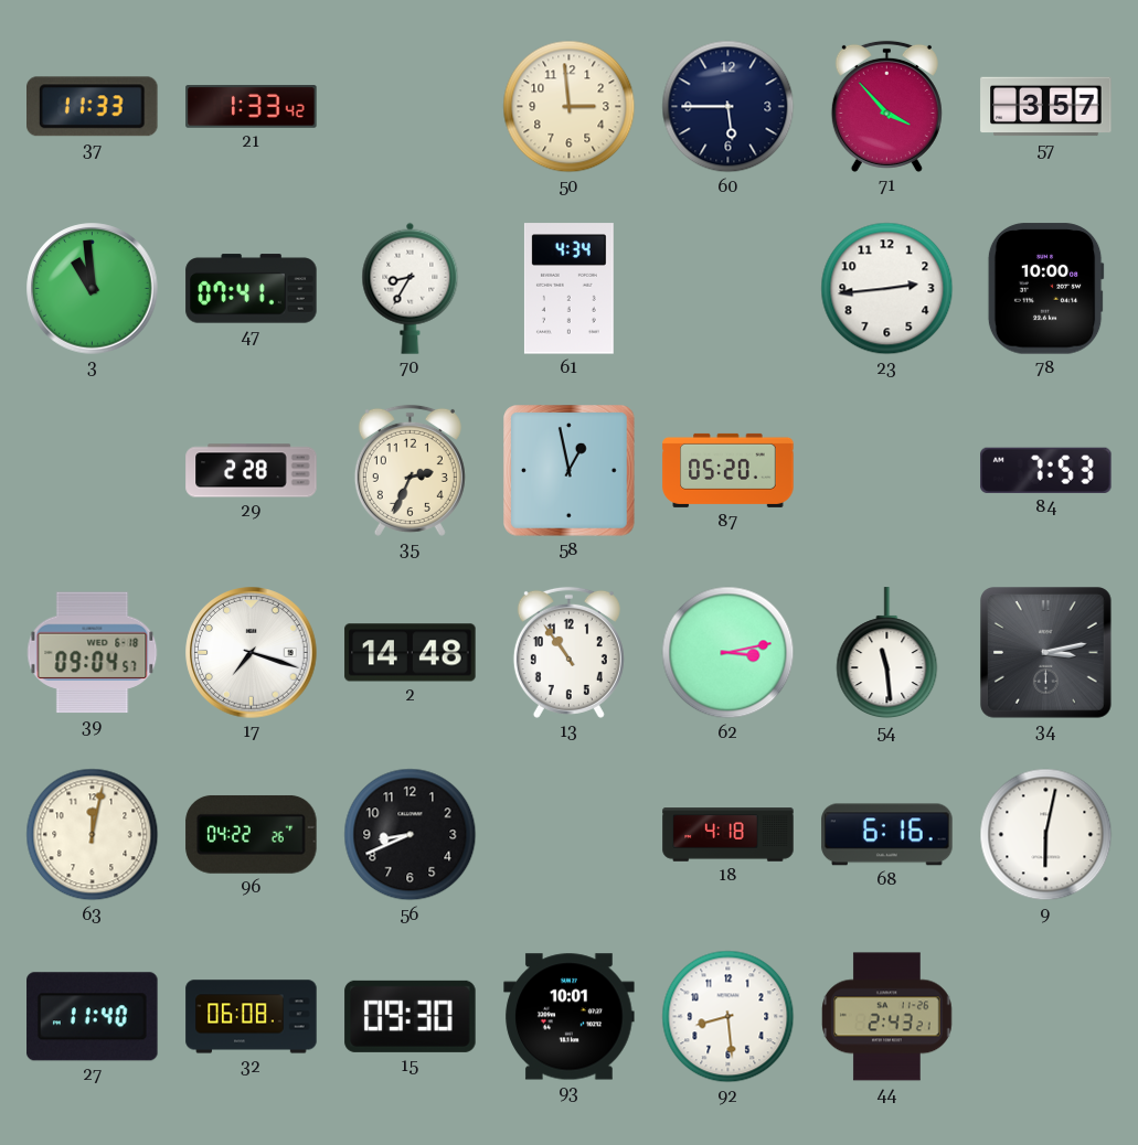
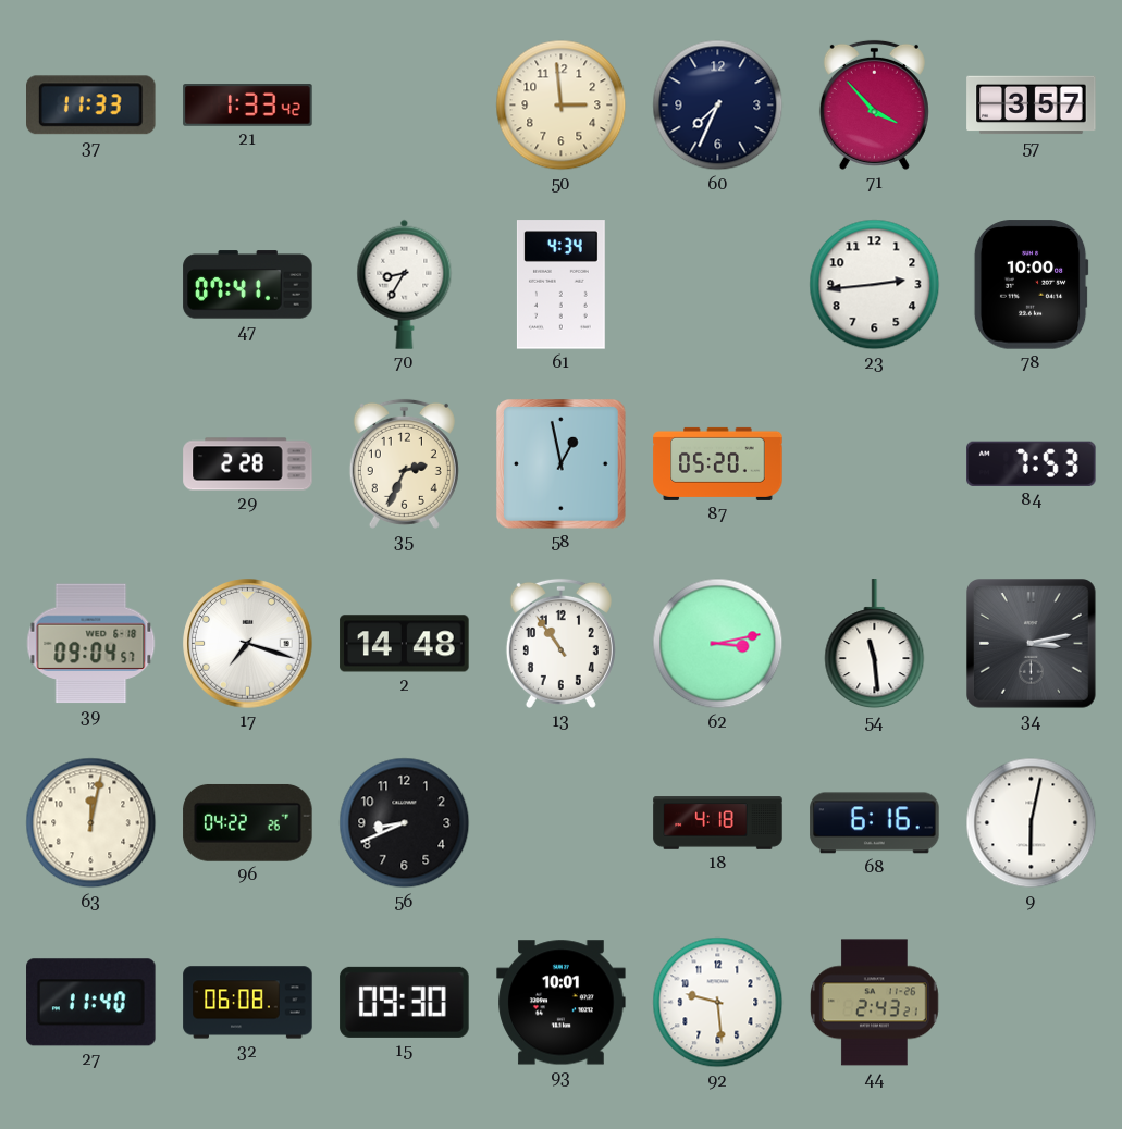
60: 5:45 -> 7:34
3: 10:59 -> none
92: 8:29 -> 9:29
